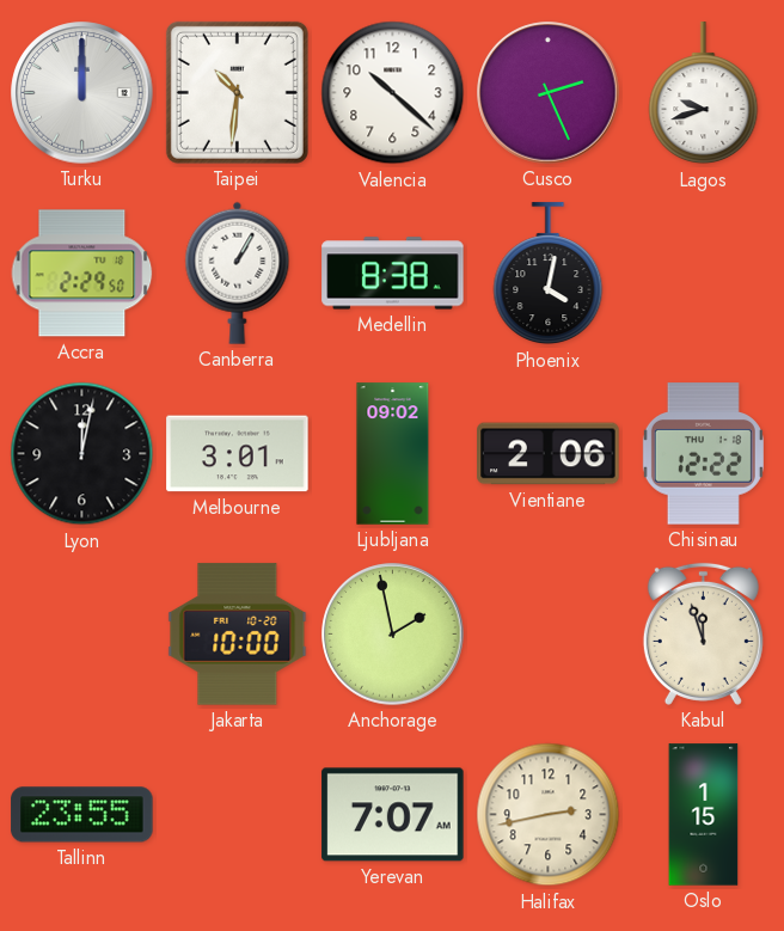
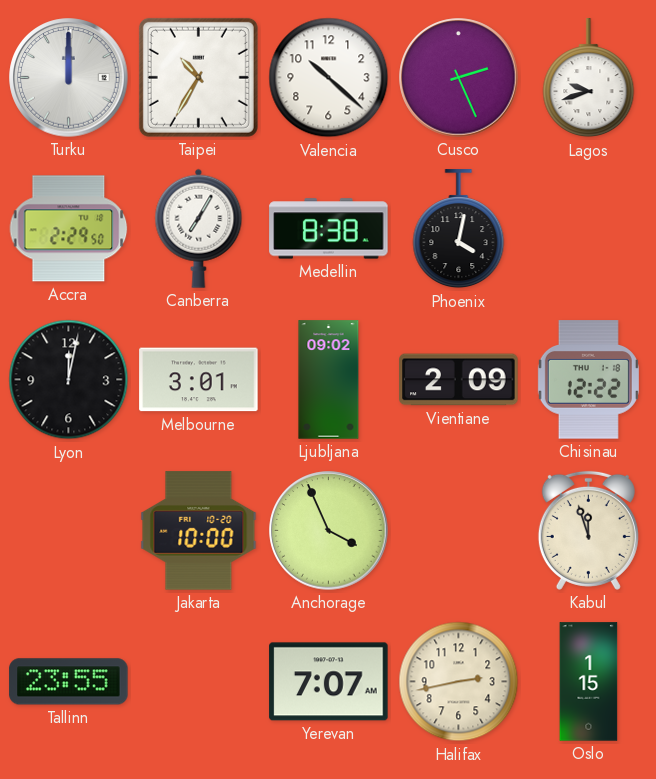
Taipei: 10:31 -> 10:35
Canberra: 1:05 -> 7:05
Vientiane: 2:06 -> 2:09
Anchorage: 1:58 -> 3:56
